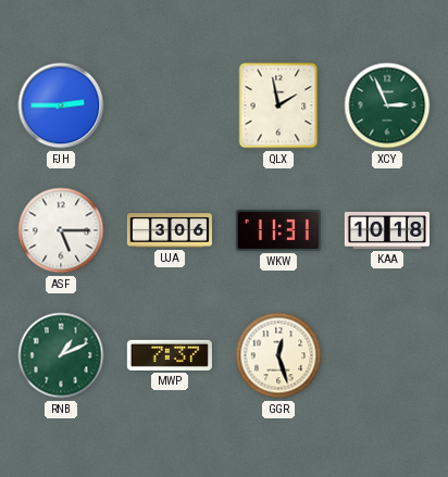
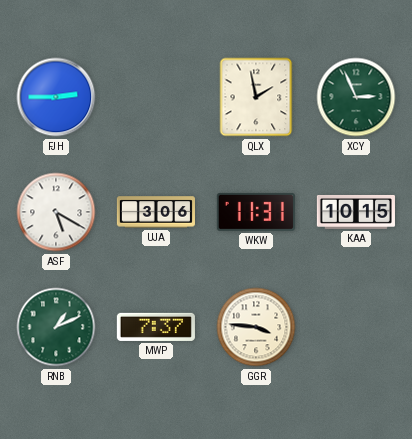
ASF: 5:15 -> 5:20
KAA: 10:18 -> 10:15
GGR: 12:27 -> 3:46
